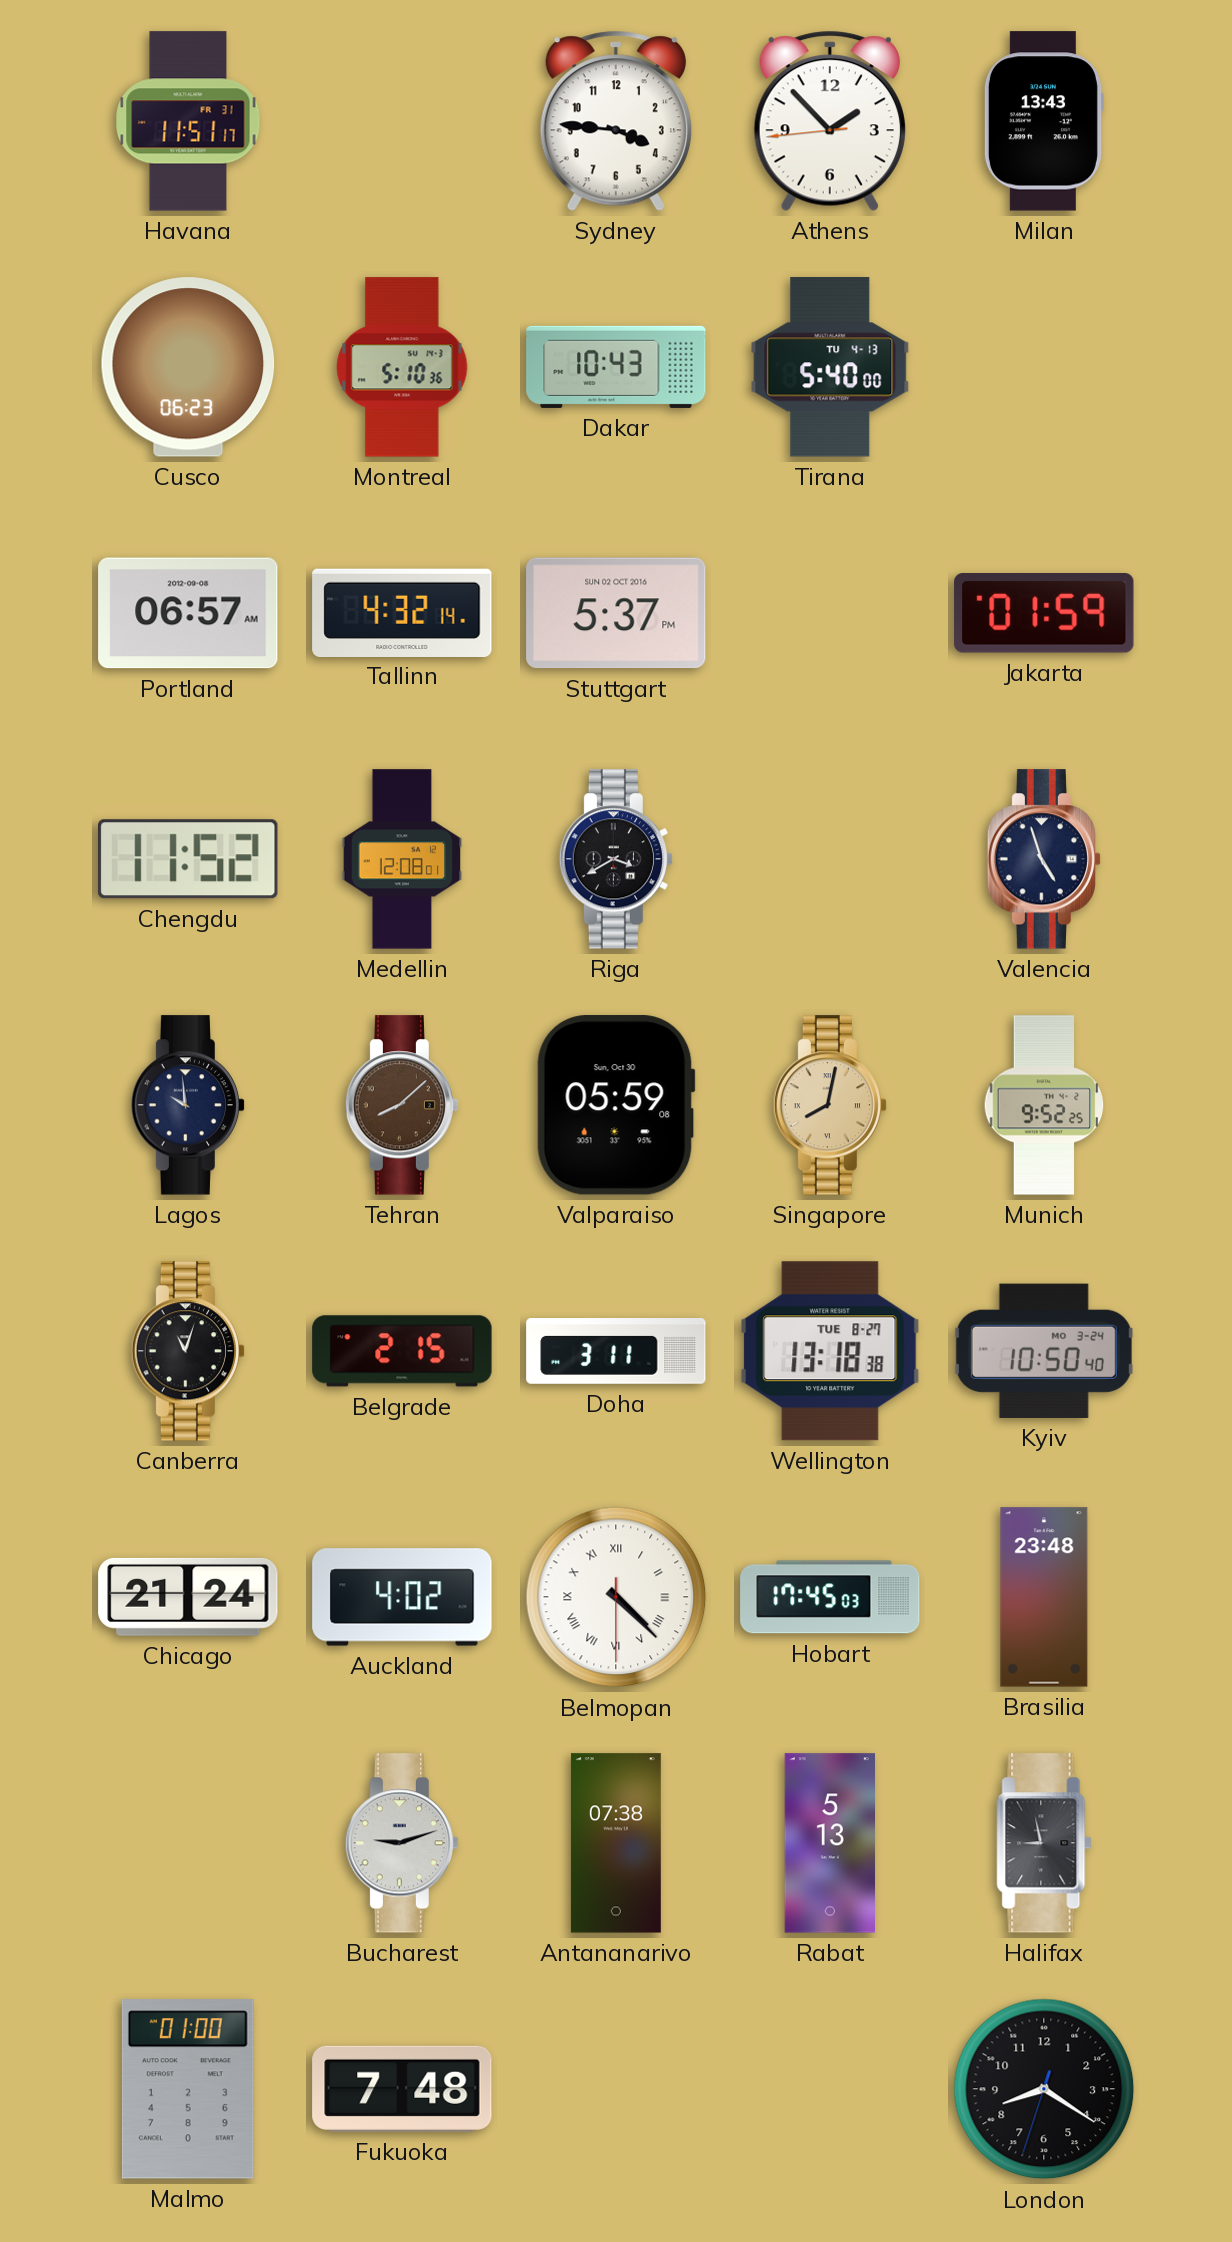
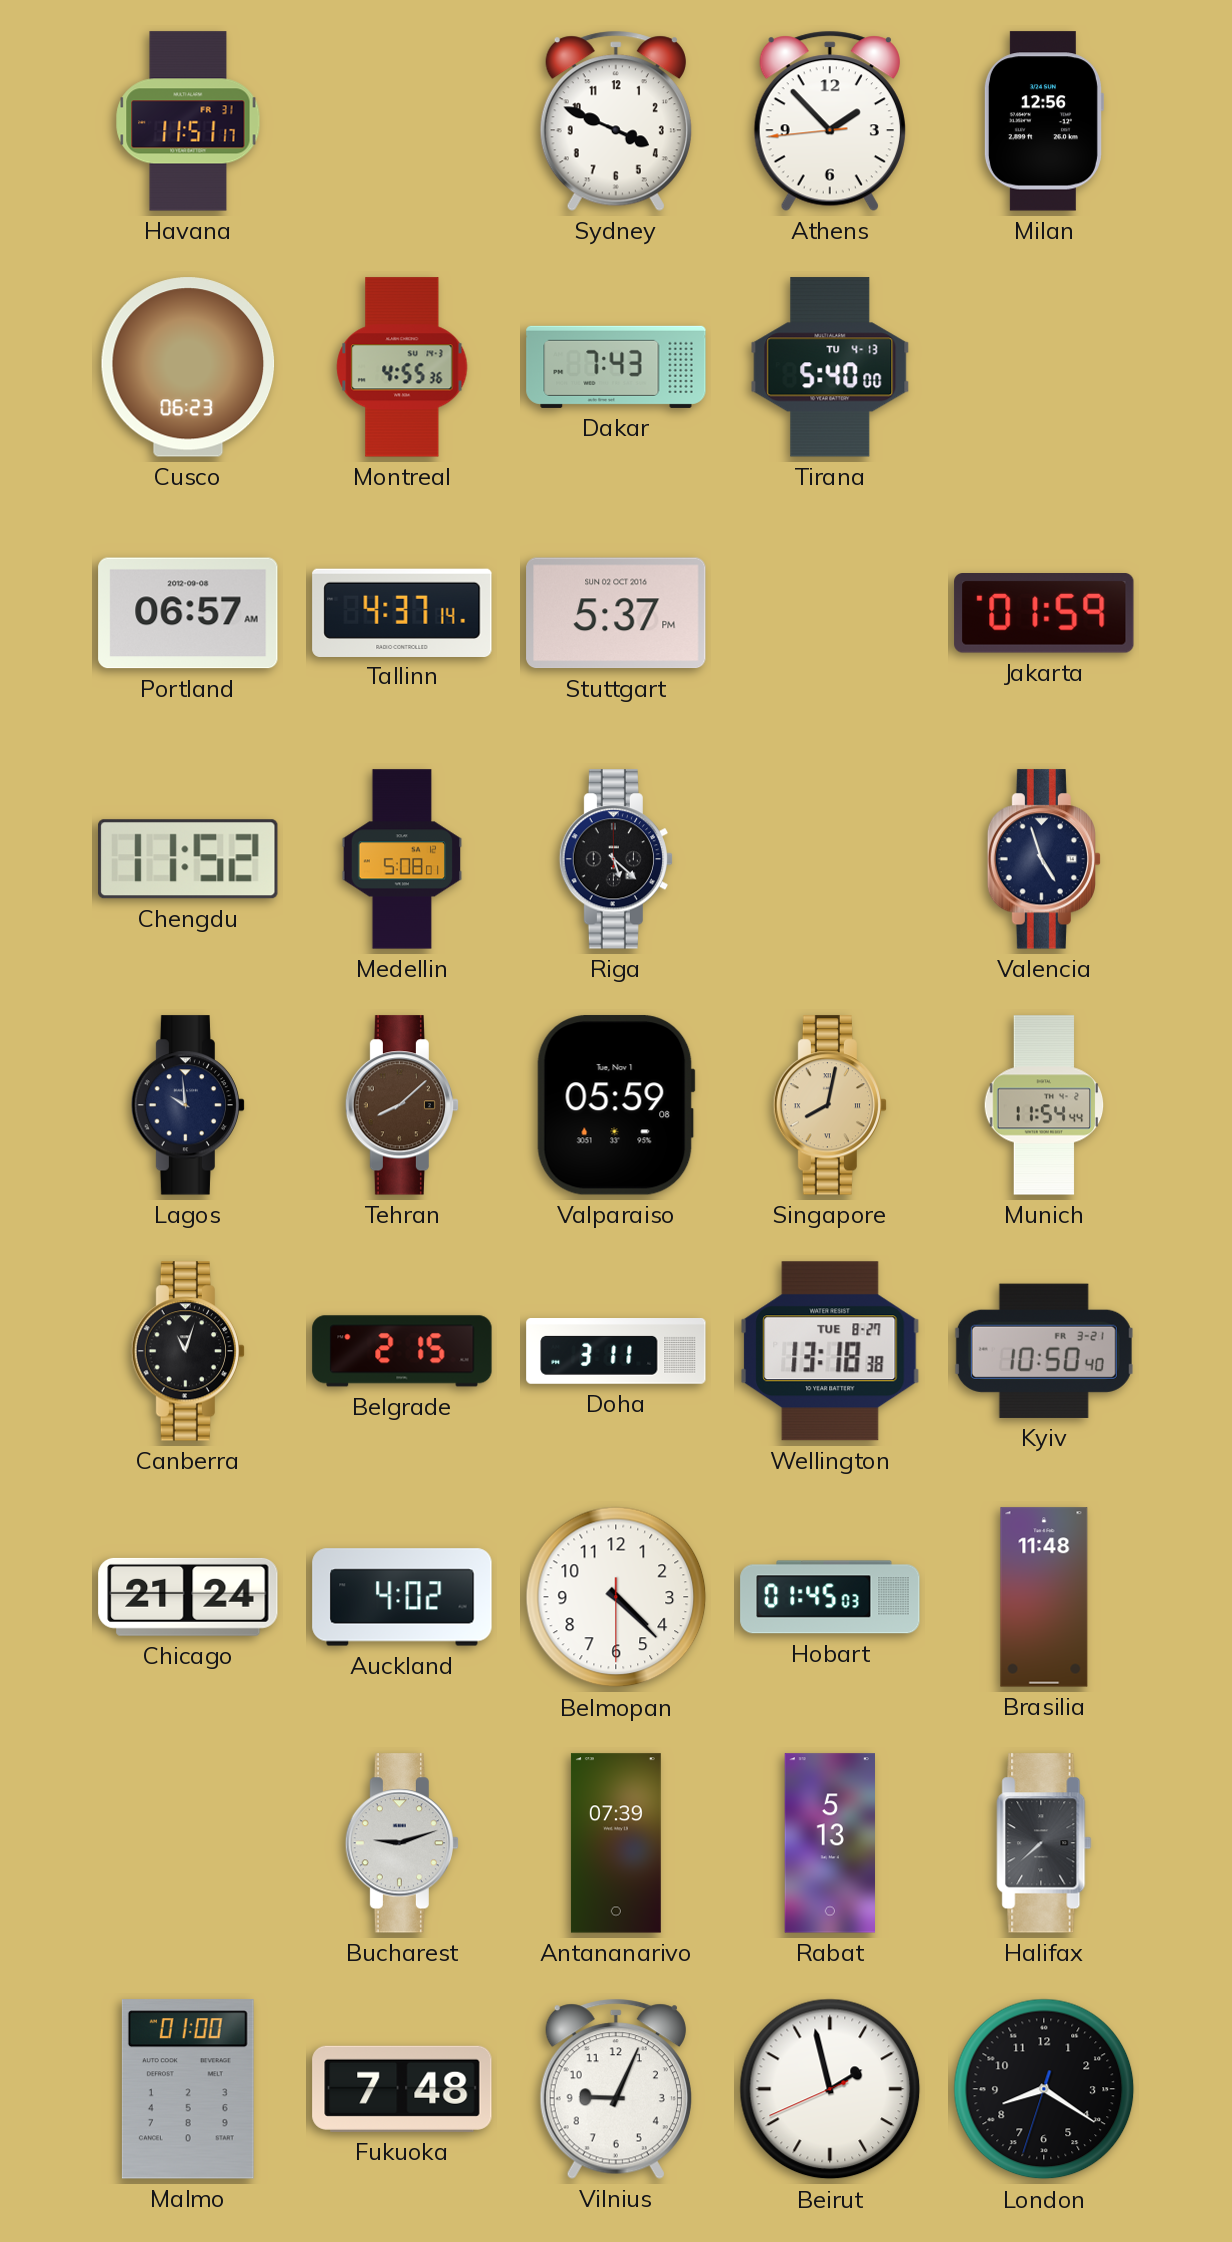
Sydney: 3:46 -> 3:49
Milan: 13:43 -> 12:56
Montreal: 5:10 -> 4:55
Dakar: 10:43 -> 7:43
Tallinn: 4:32 -> 4:37
Medellin: 12:08 -> 5:08
Riga: 3:40 -> 5:22
Valparaiso date: Sun, Oct 30 -> Tue, Nov 1
Munich: 9:52 -> 11:54
Kyiv date: MO 3-24 -> FR 3-21
Belmopan numerals: Roman -> Arabic
Hobart: 17:45 -> 01:45
Brasilia: 23:48 -> 11:48
Antananarivo: 07:38 -> 07:39
Halifax: 8:58 -> 7:38
Vilnius: none -> 9:04
Beirut: none -> 1:57
